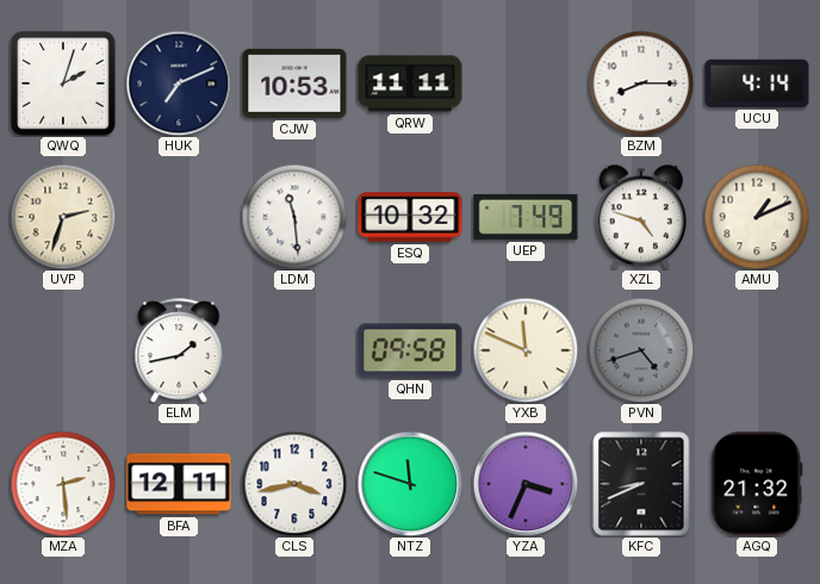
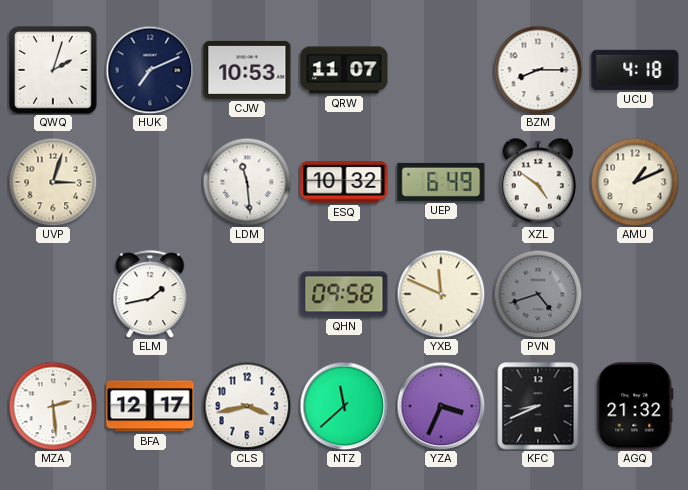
QRW: 11:11 -> 11:07
UCU: 4:14 -> 4:18
UVP: 2:33 -> 3:03
UEP: 7:49 -> 6:49
XZL: 4:48 -> 4:51
BFA: 12:11 -> 12:17
NTZ: 11:48 -> 11:38
